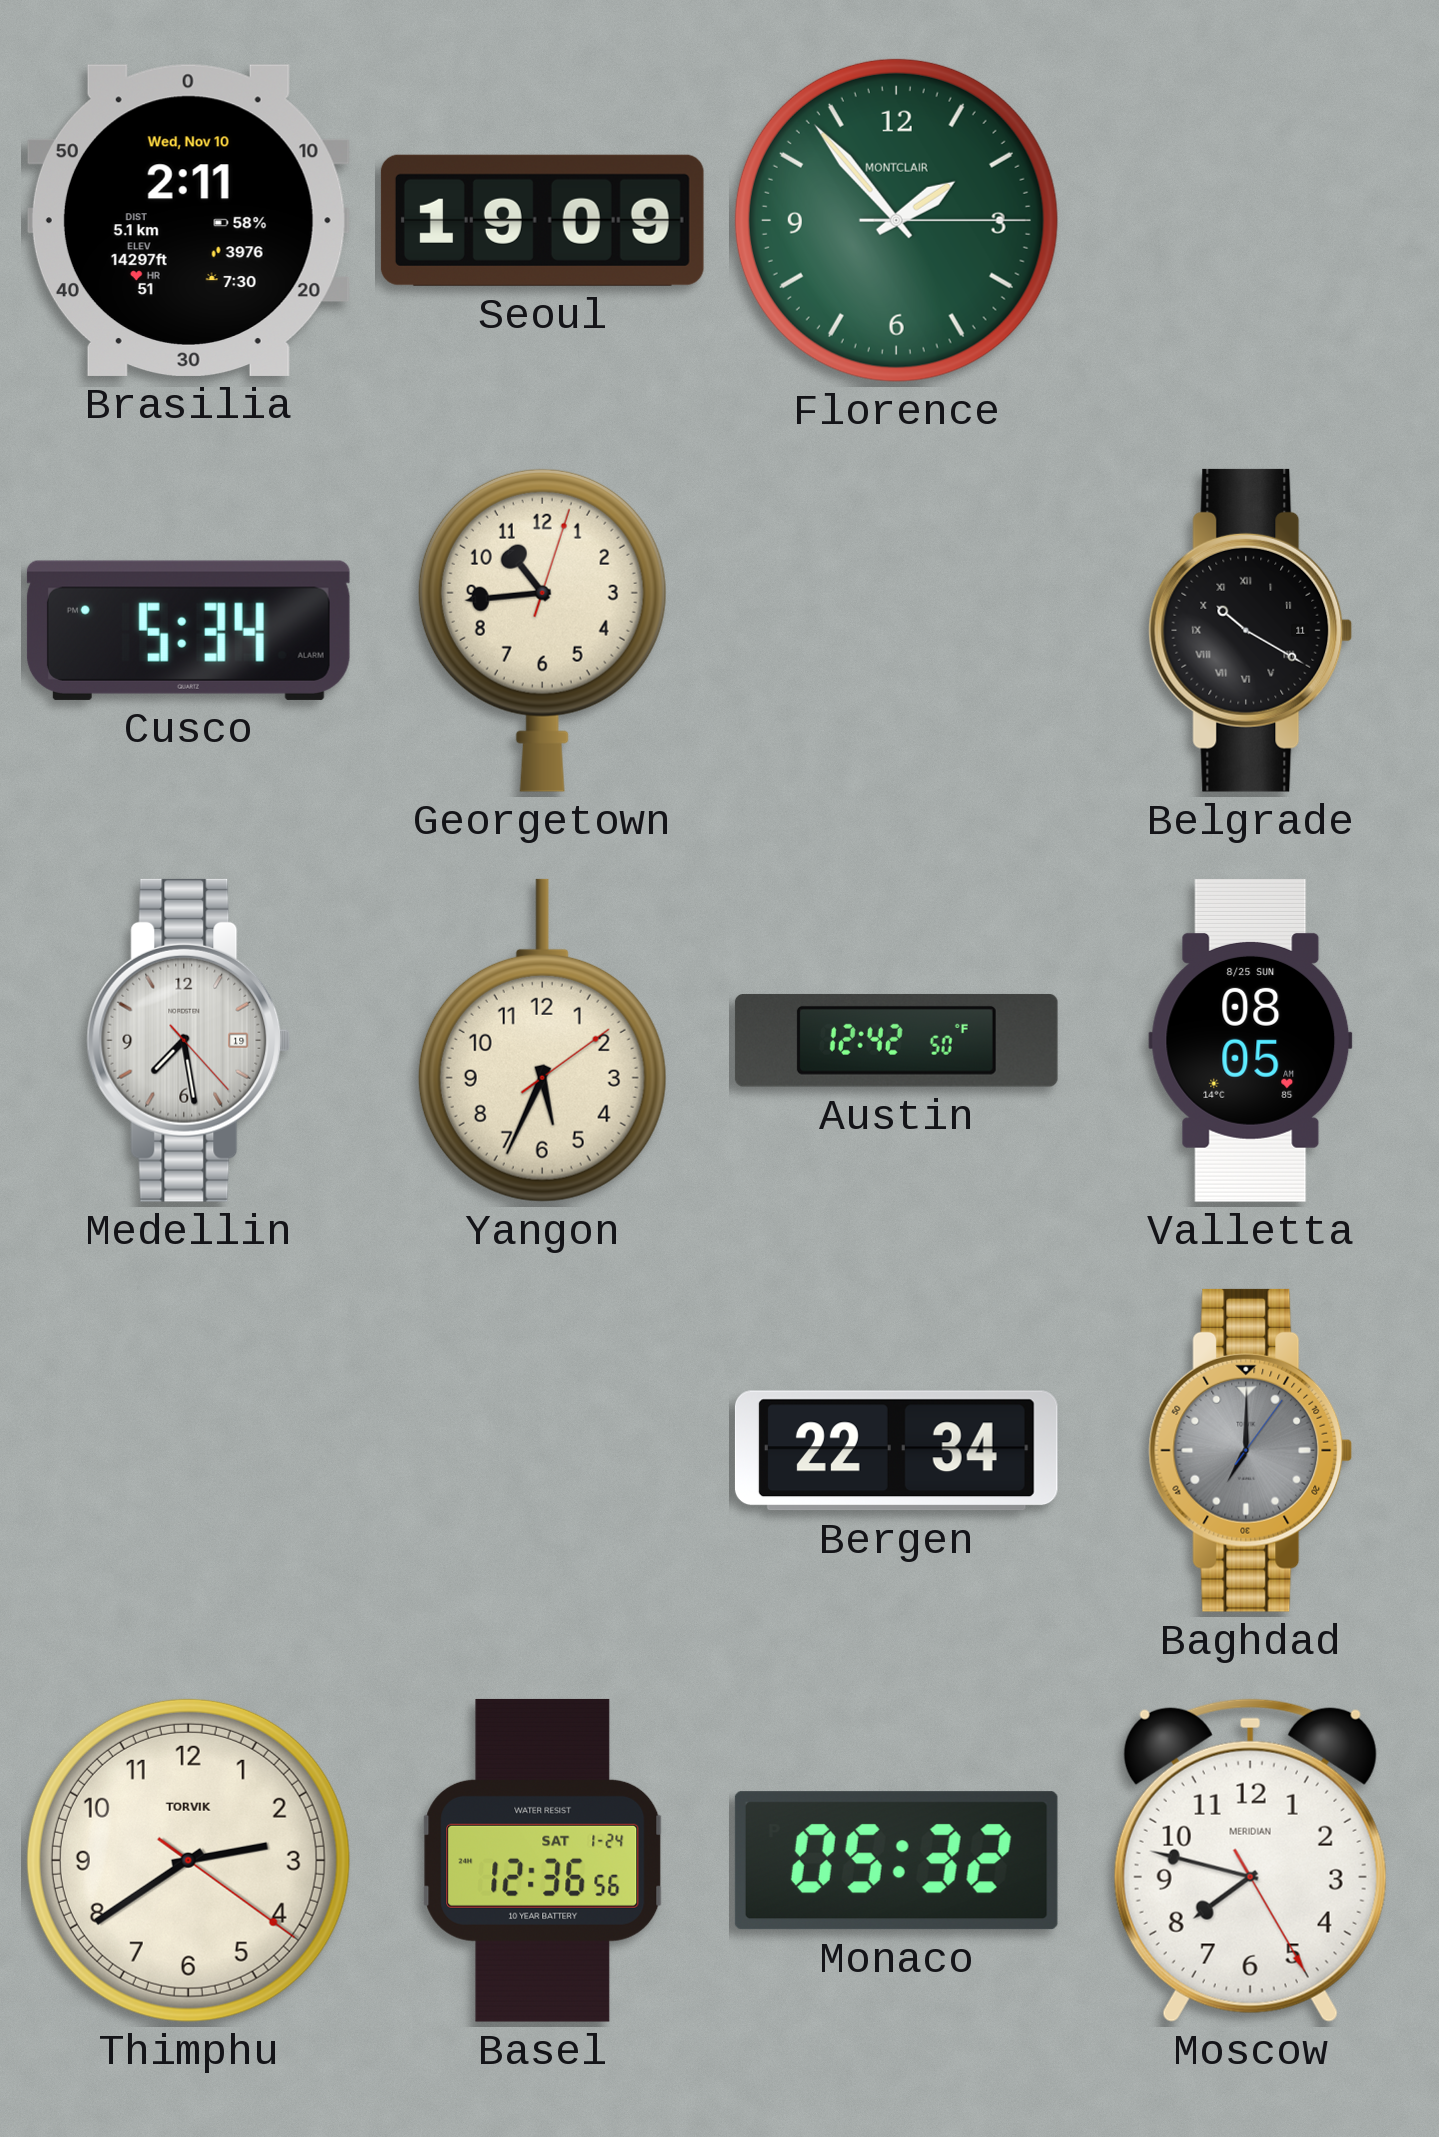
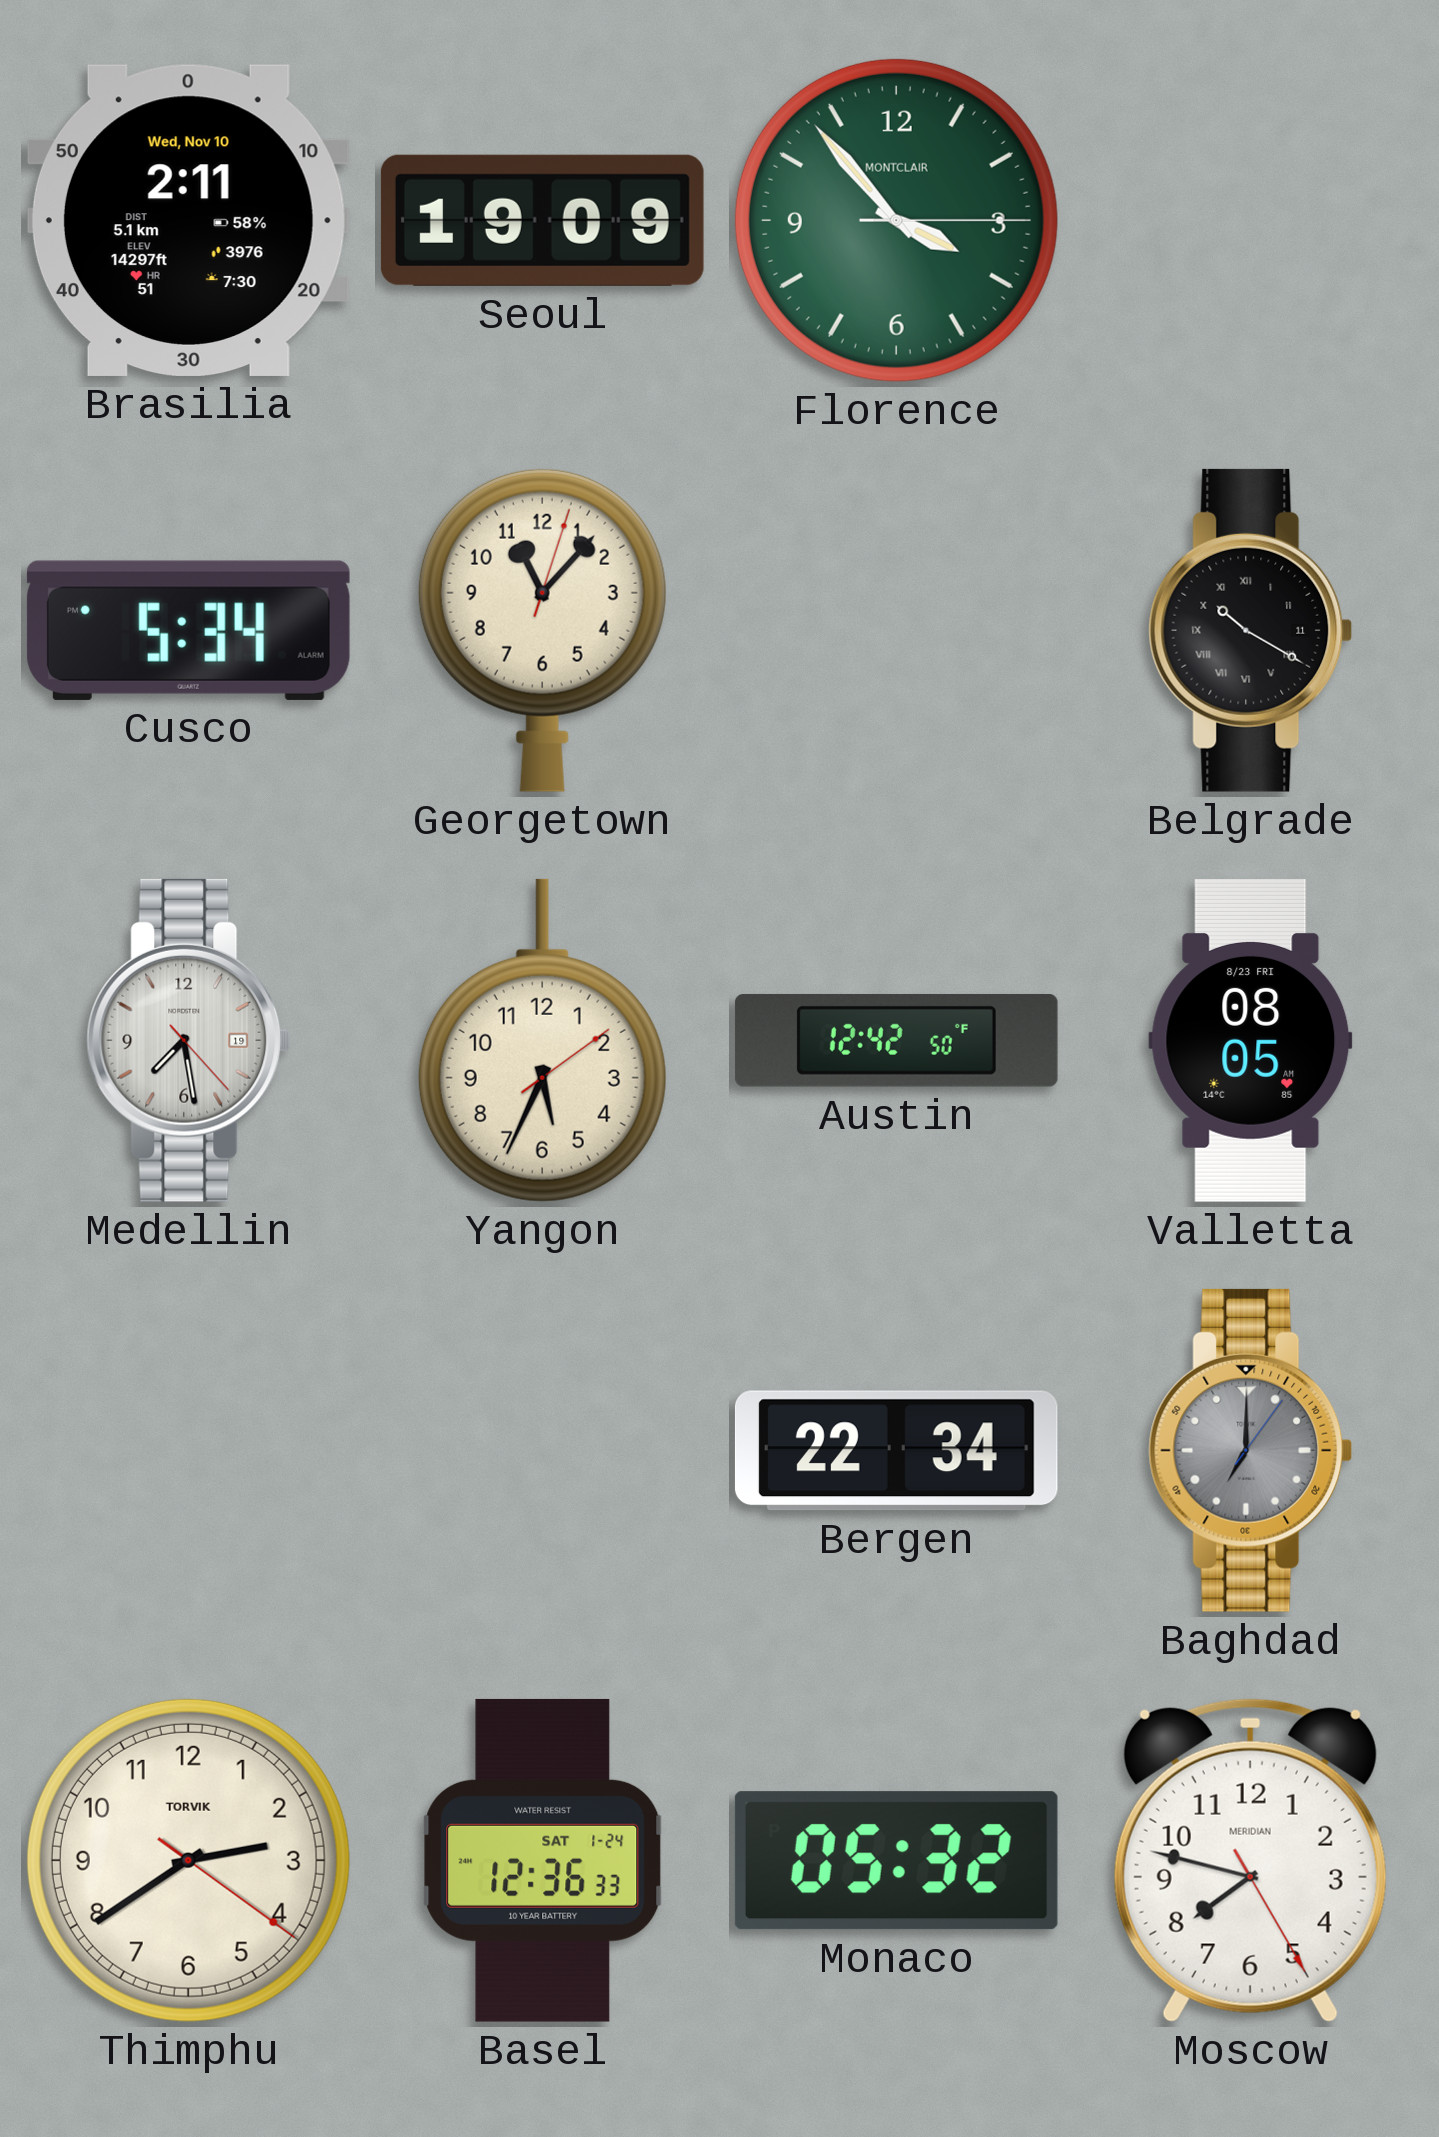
Florence: 1:53 -> 3:53
Georgetown: 10:44 -> 11:07
Valletta date: 8/25 SUN -> 8/23 FRI
Basel: 12:36:56 -> 12:36:33
